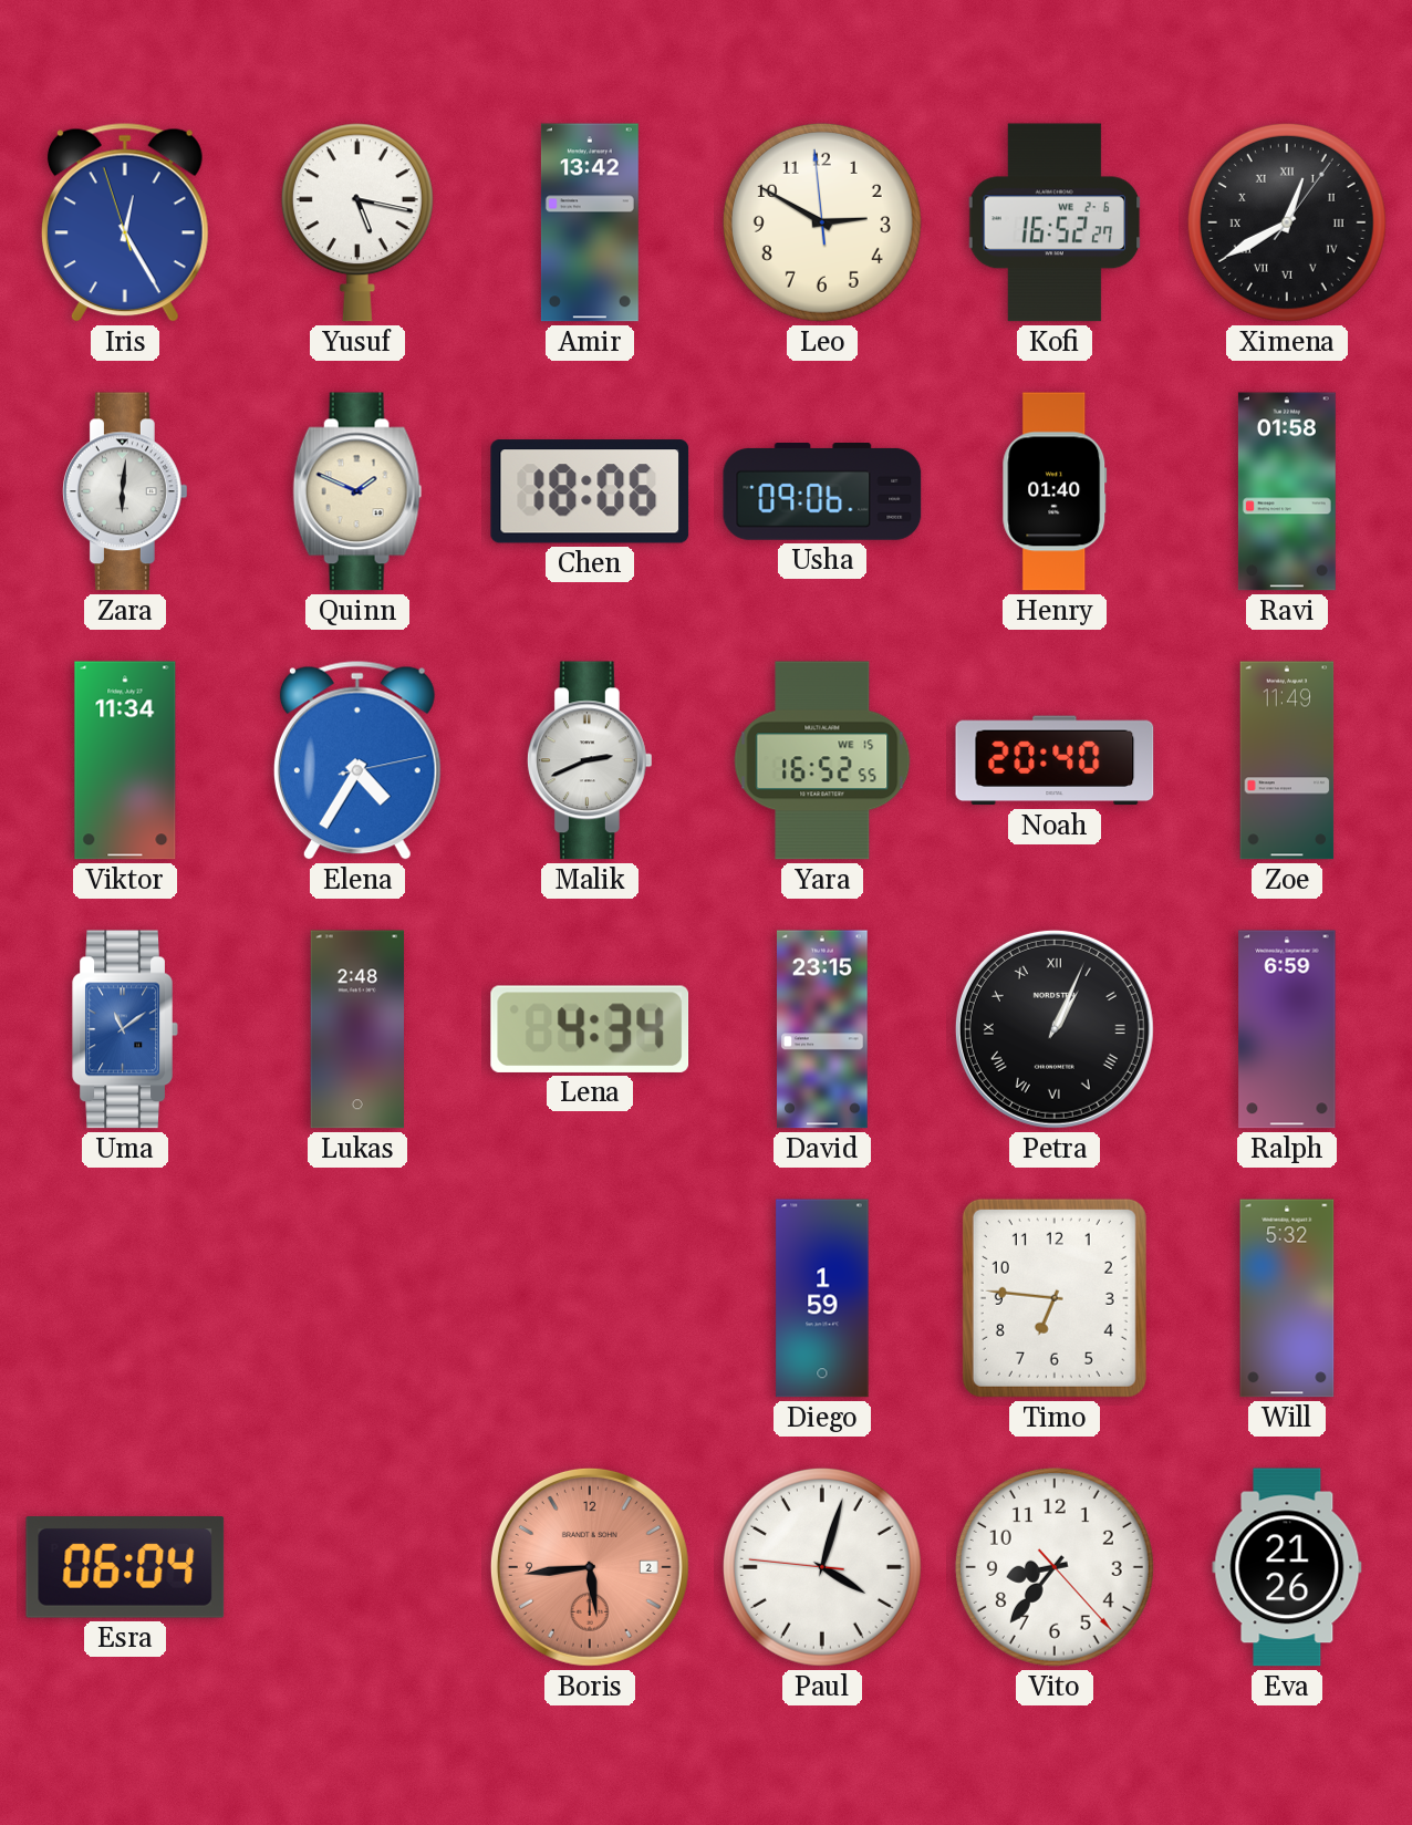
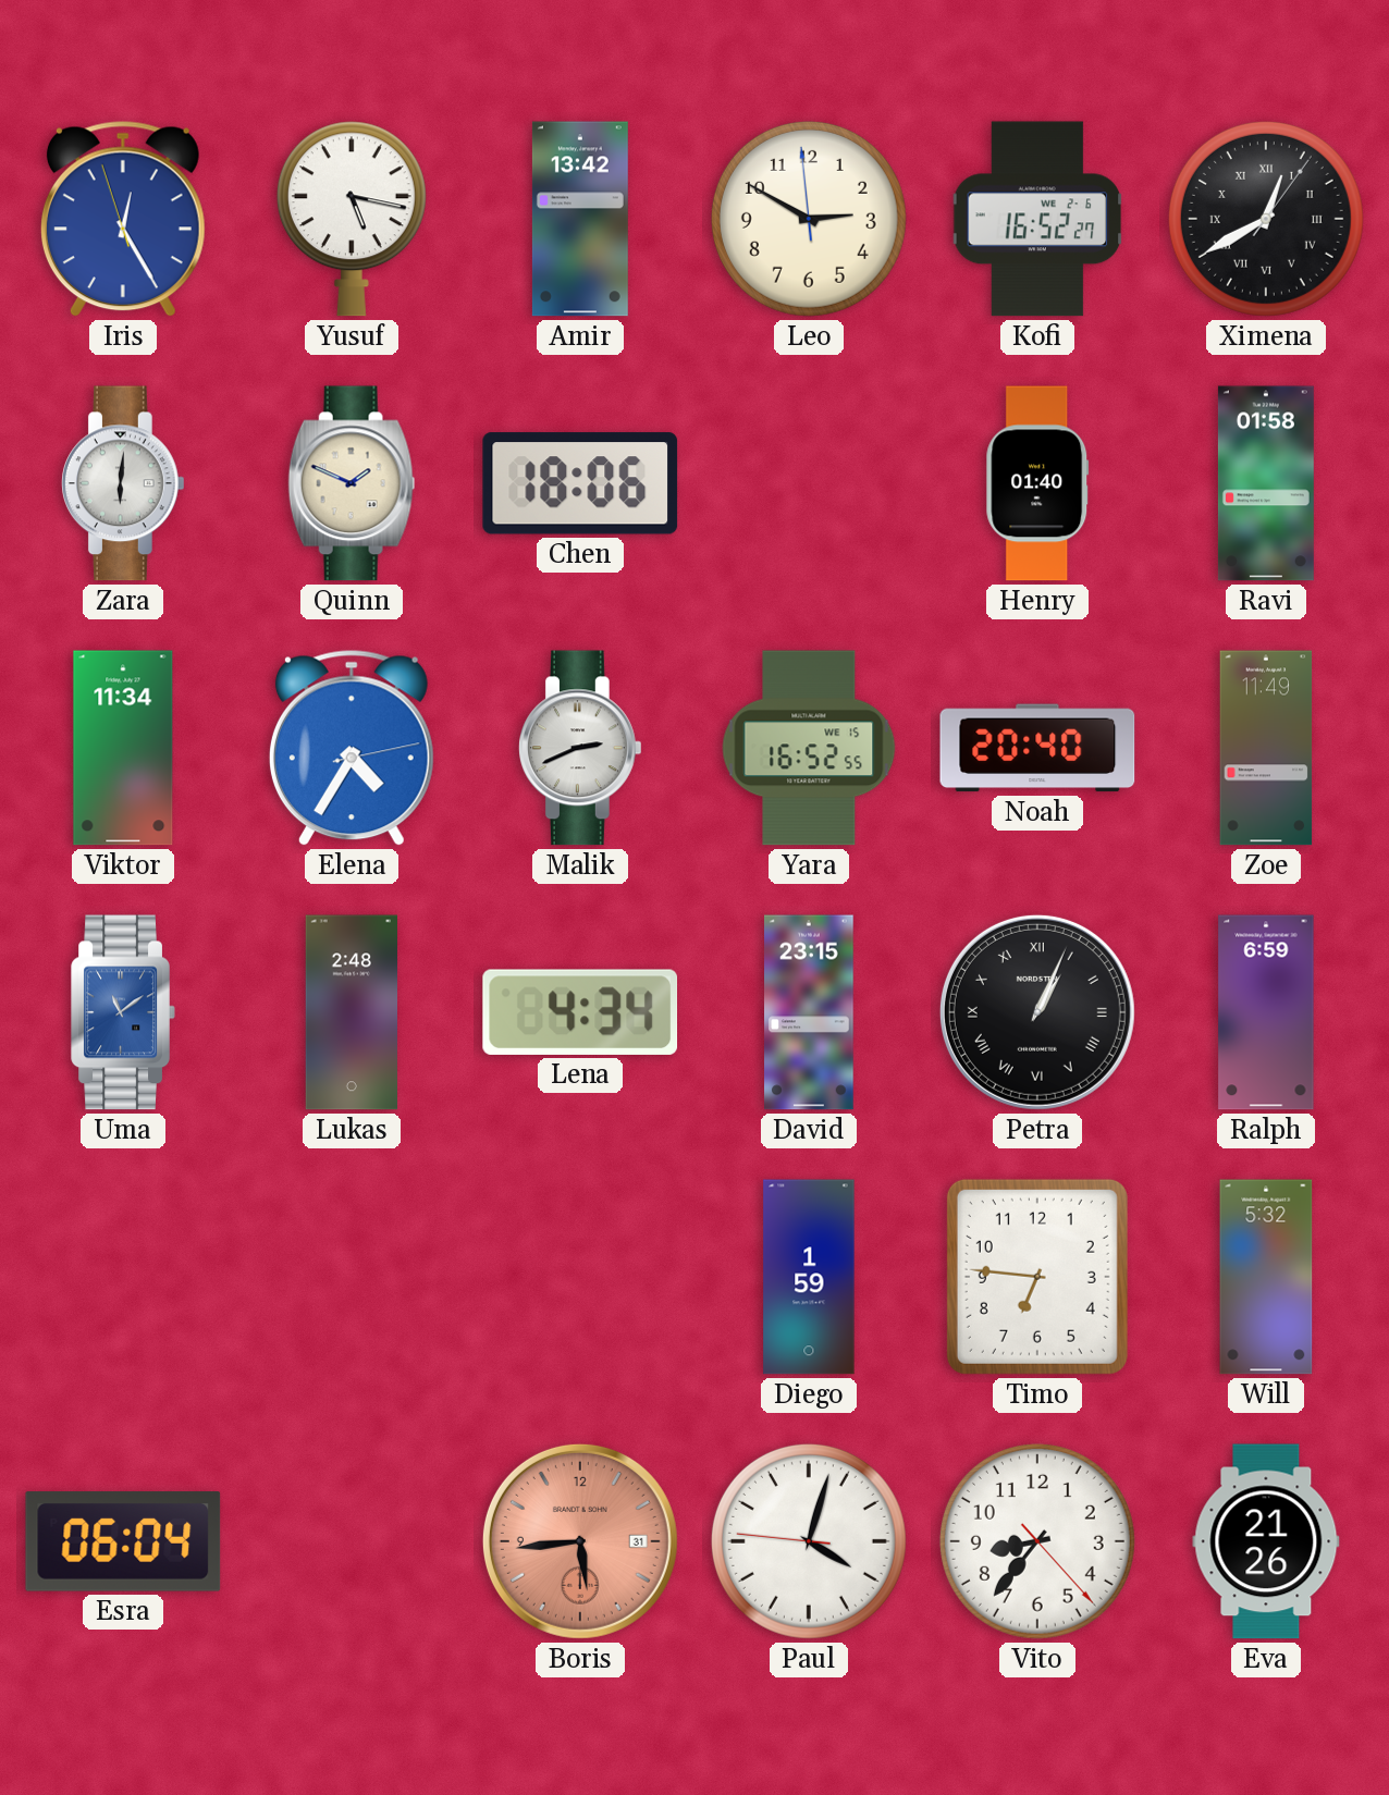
Usha: 09:06 -> none
Boris date: 2 -> 31
